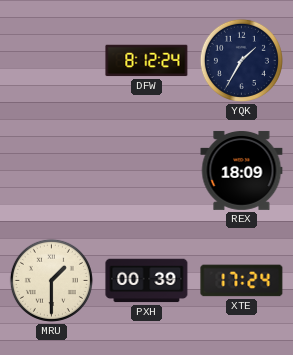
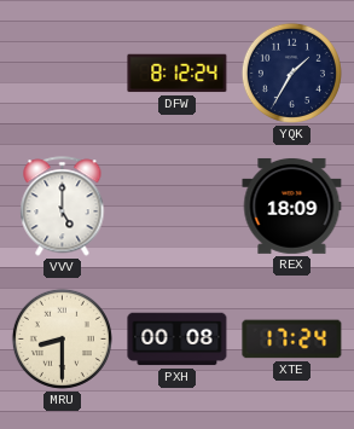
VVV: none -> 5:00
MRU: 1:30 -> 8:30
PXH: 00:39 -> 00:08
